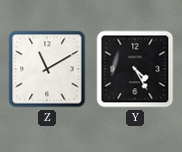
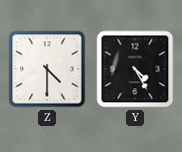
Z: 11:10 -> 4:30
